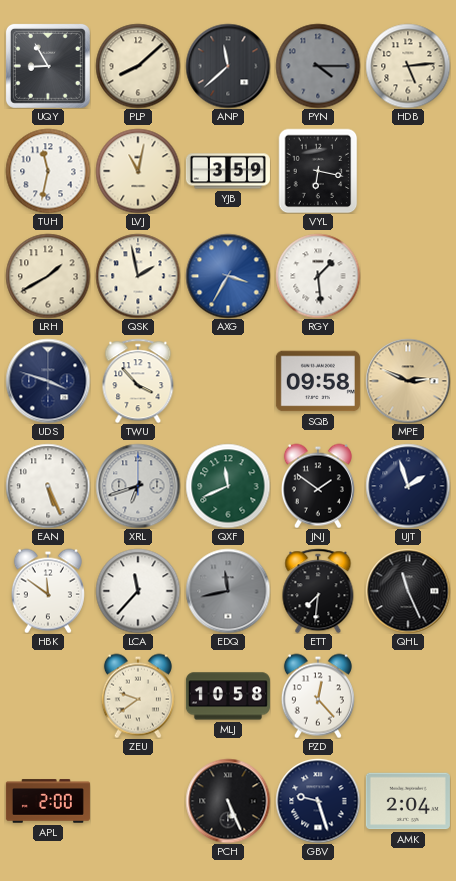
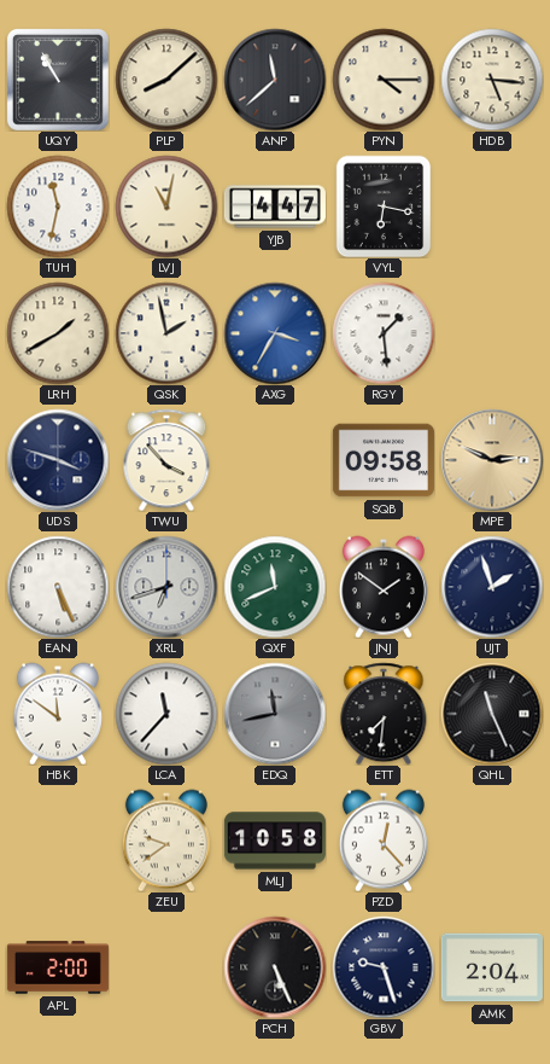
UQY: 8:55 -> 10:55
PYN dial: grey -> cream
HDB: 5:14 -> 5:16
YJB: 3:59 -> 4:47
